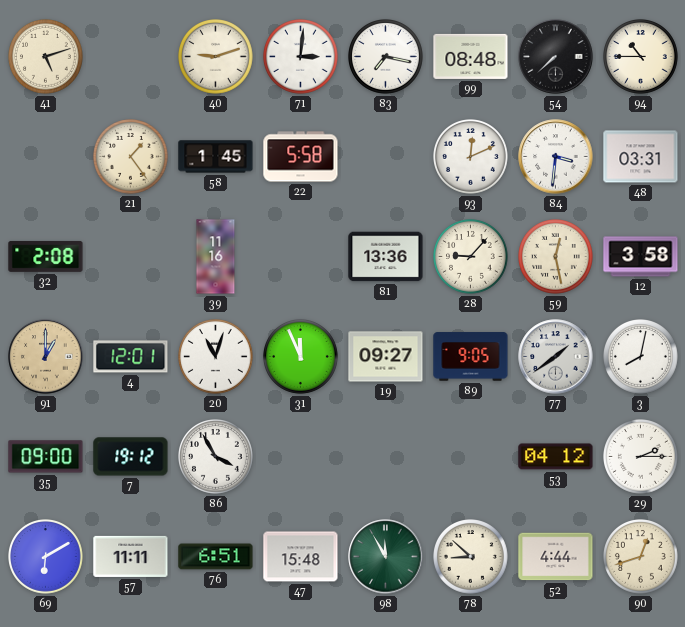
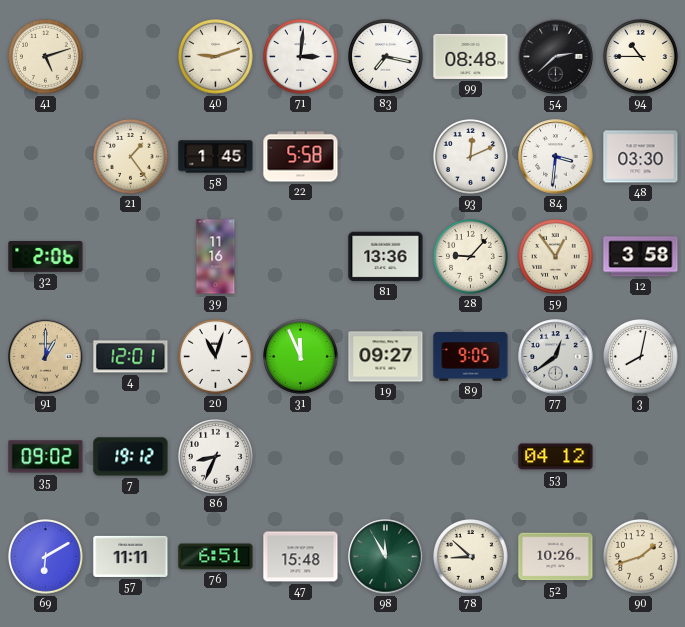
54: 7:38 -> 2:38
48: 03:31 -> 03:30
32: 2:08 -> 2:06
59: 12:28 -> 12:54
77: 1:39 -> 12:39
35: 09:00 -> 09:02
86: 3:55 -> 8:34
29: 2:15 -> none
52: 4:44 -> 10:26
90: 12:42 -> 1:42
